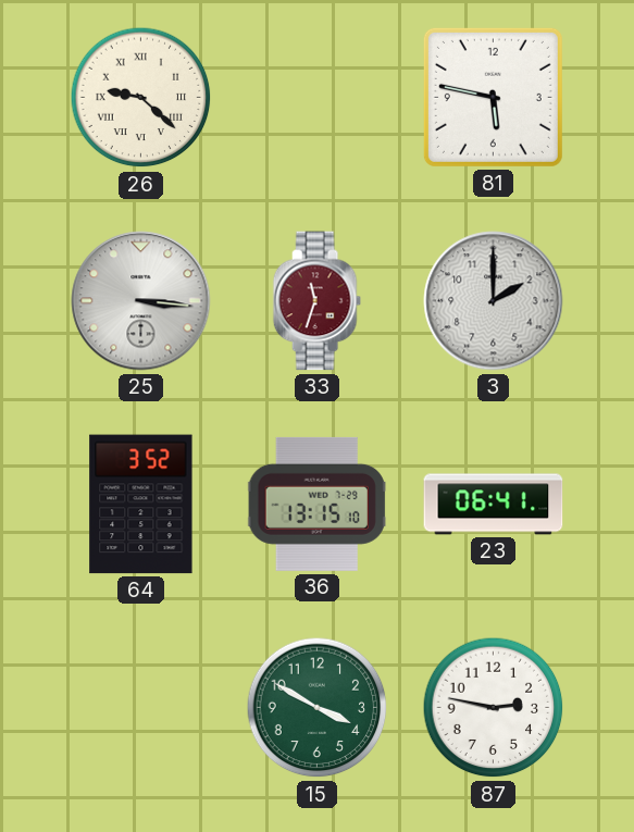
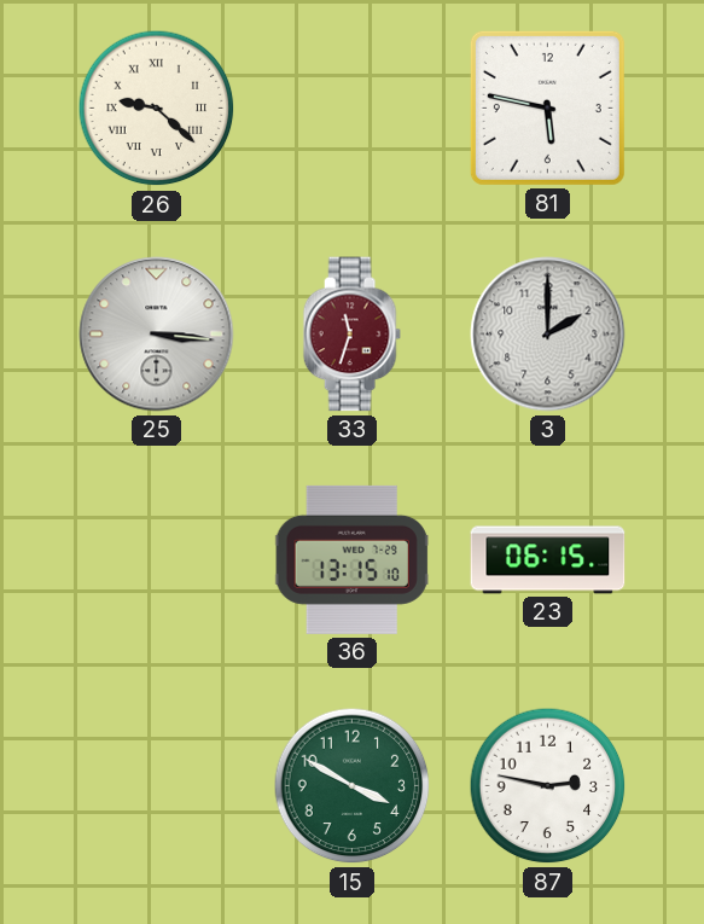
64: 3:52 -> none
23: 06:41 -> 06:15
